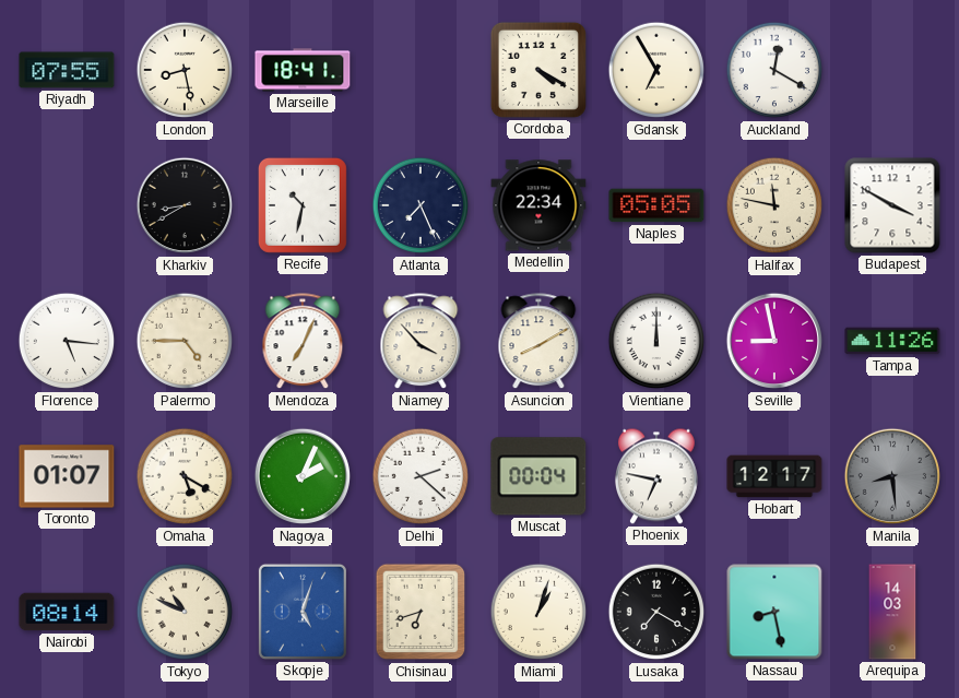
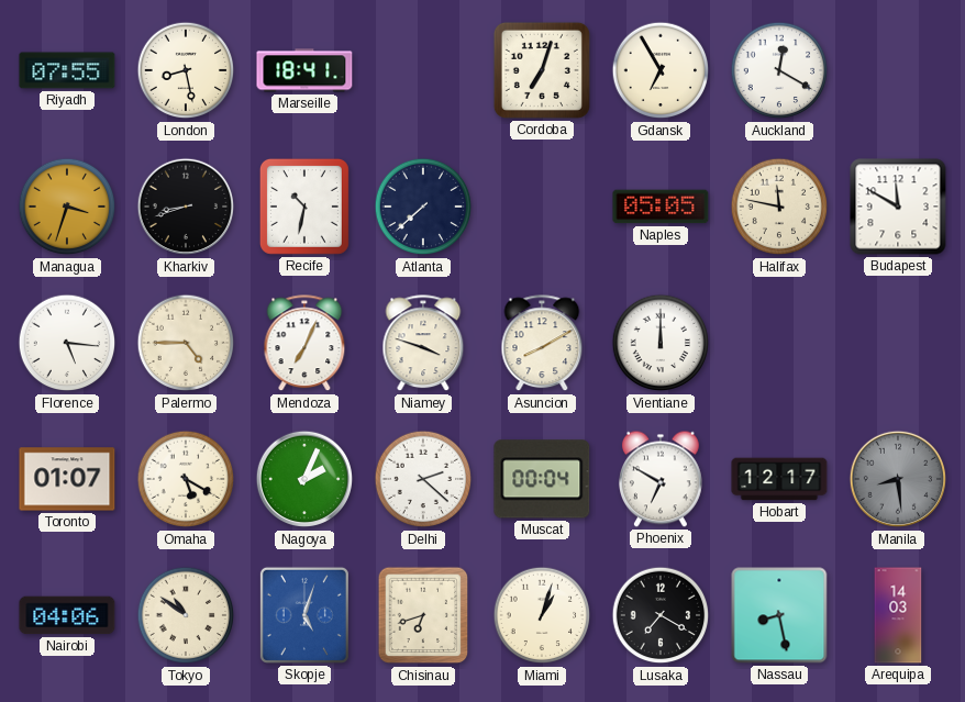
Cordoba: 4:20 -> 7:03
Managua: none -> 3:33
Kharkiv: 8:40 -> 8:42
Atlanta: 7:26 -> 7:38
Medellin: 22:34 -> none
Budapest: 3:50 -> 11:50
Niamey: 3:53 -> 3:48
Seville: 8:58 -> none
Tampa: 11:26 -> none
Phoenix: 6:47 -> 6:50
Nairobi: 08:14 -> 04:06
Tokyo: 10:49 -> 10:51
